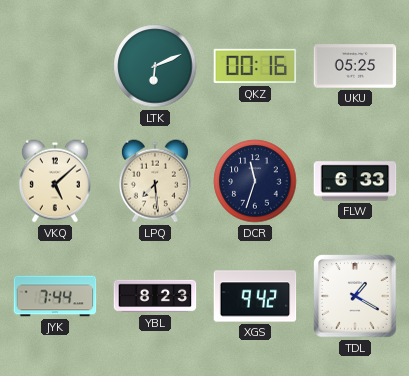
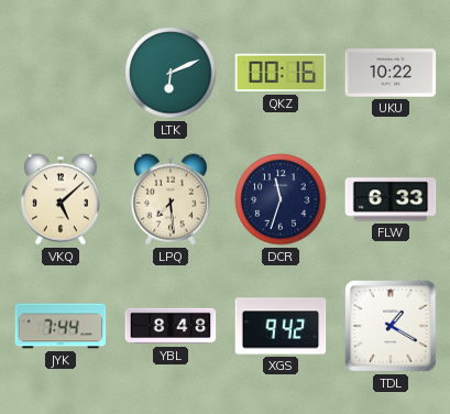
UKU: 05:25 -> 10:22
YBL: 8:23 -> 8:48
